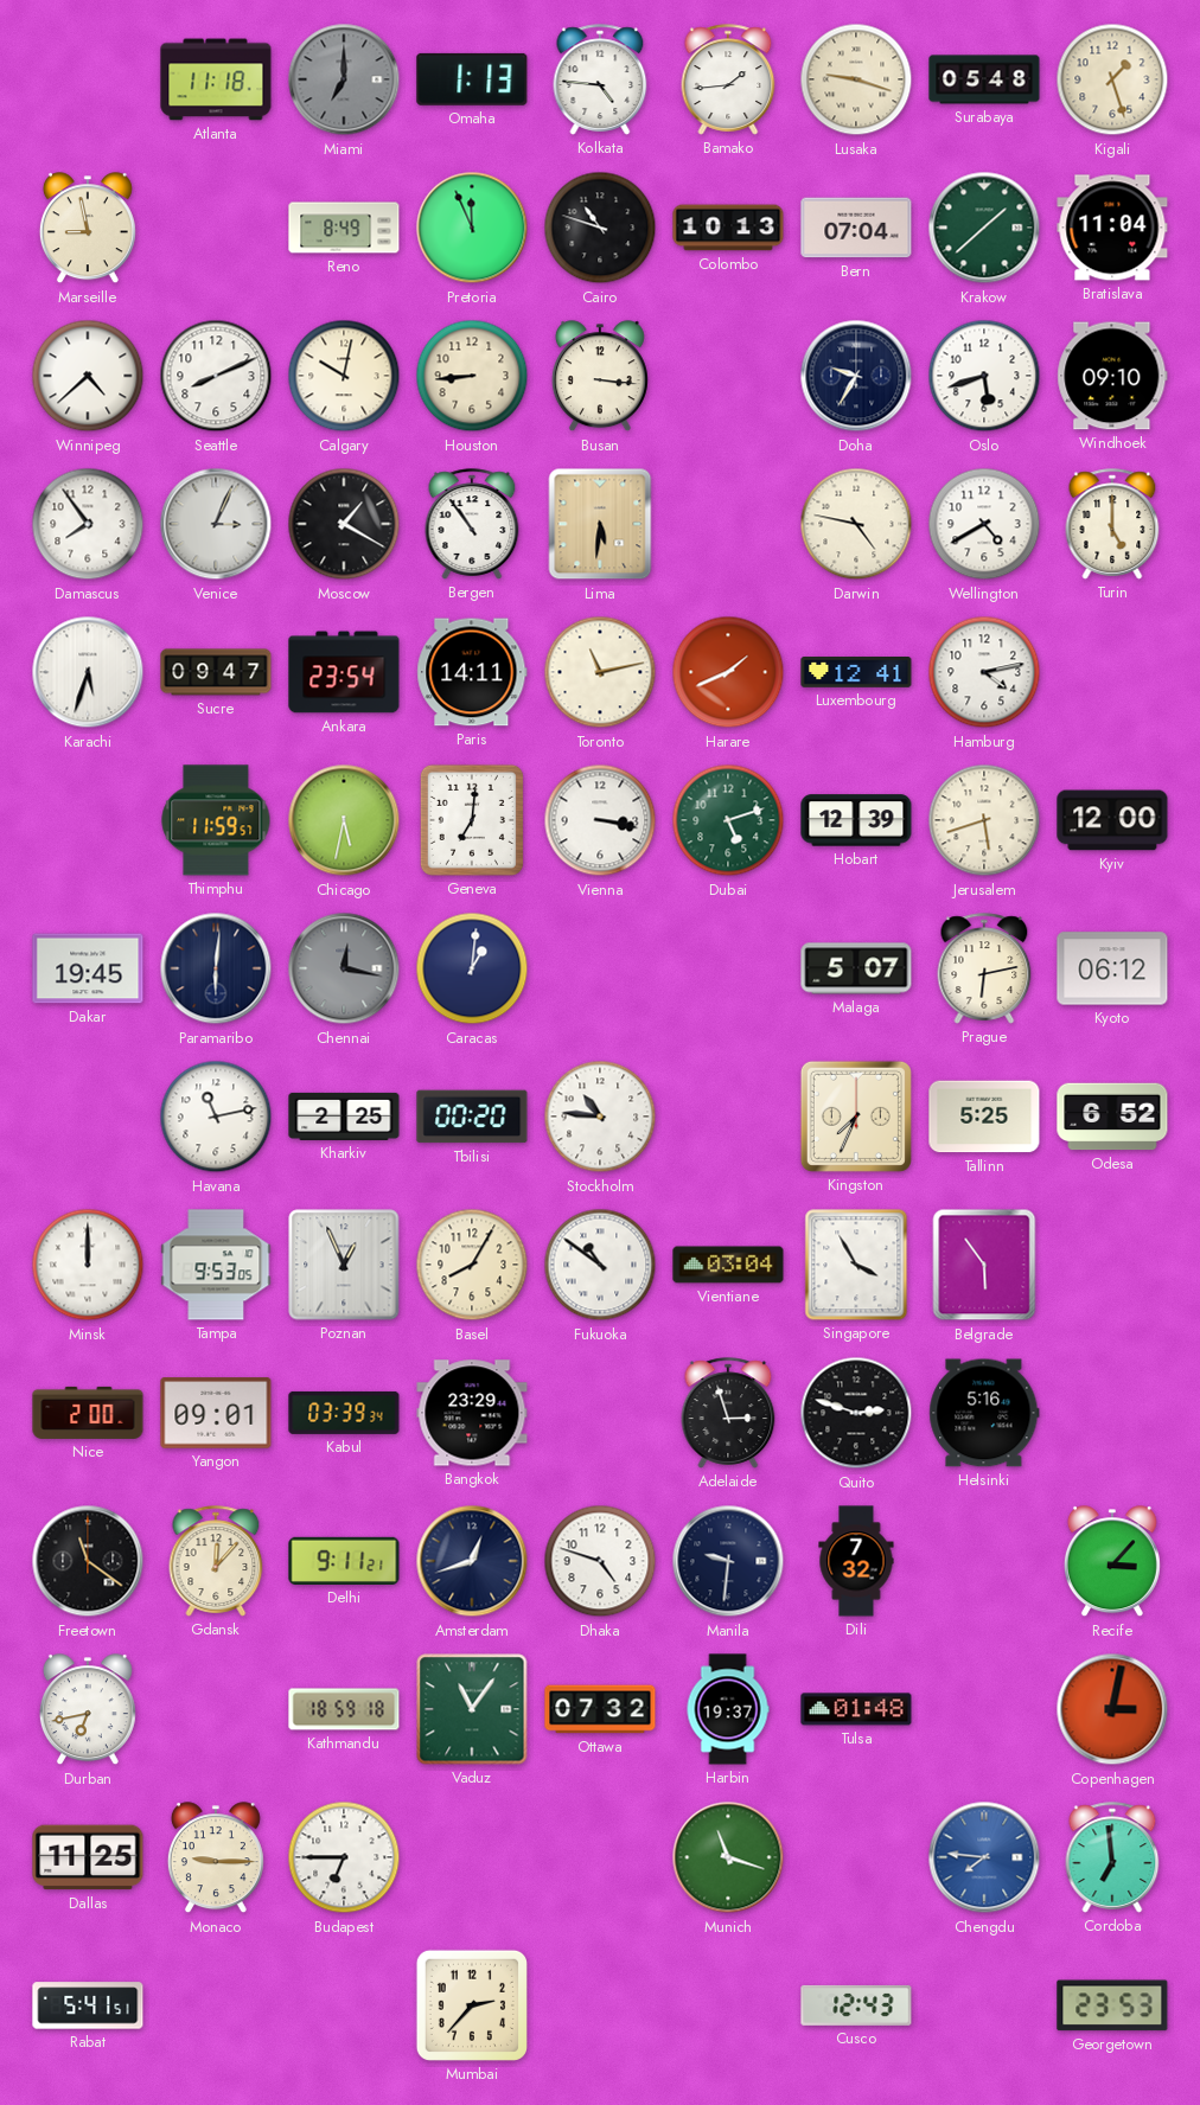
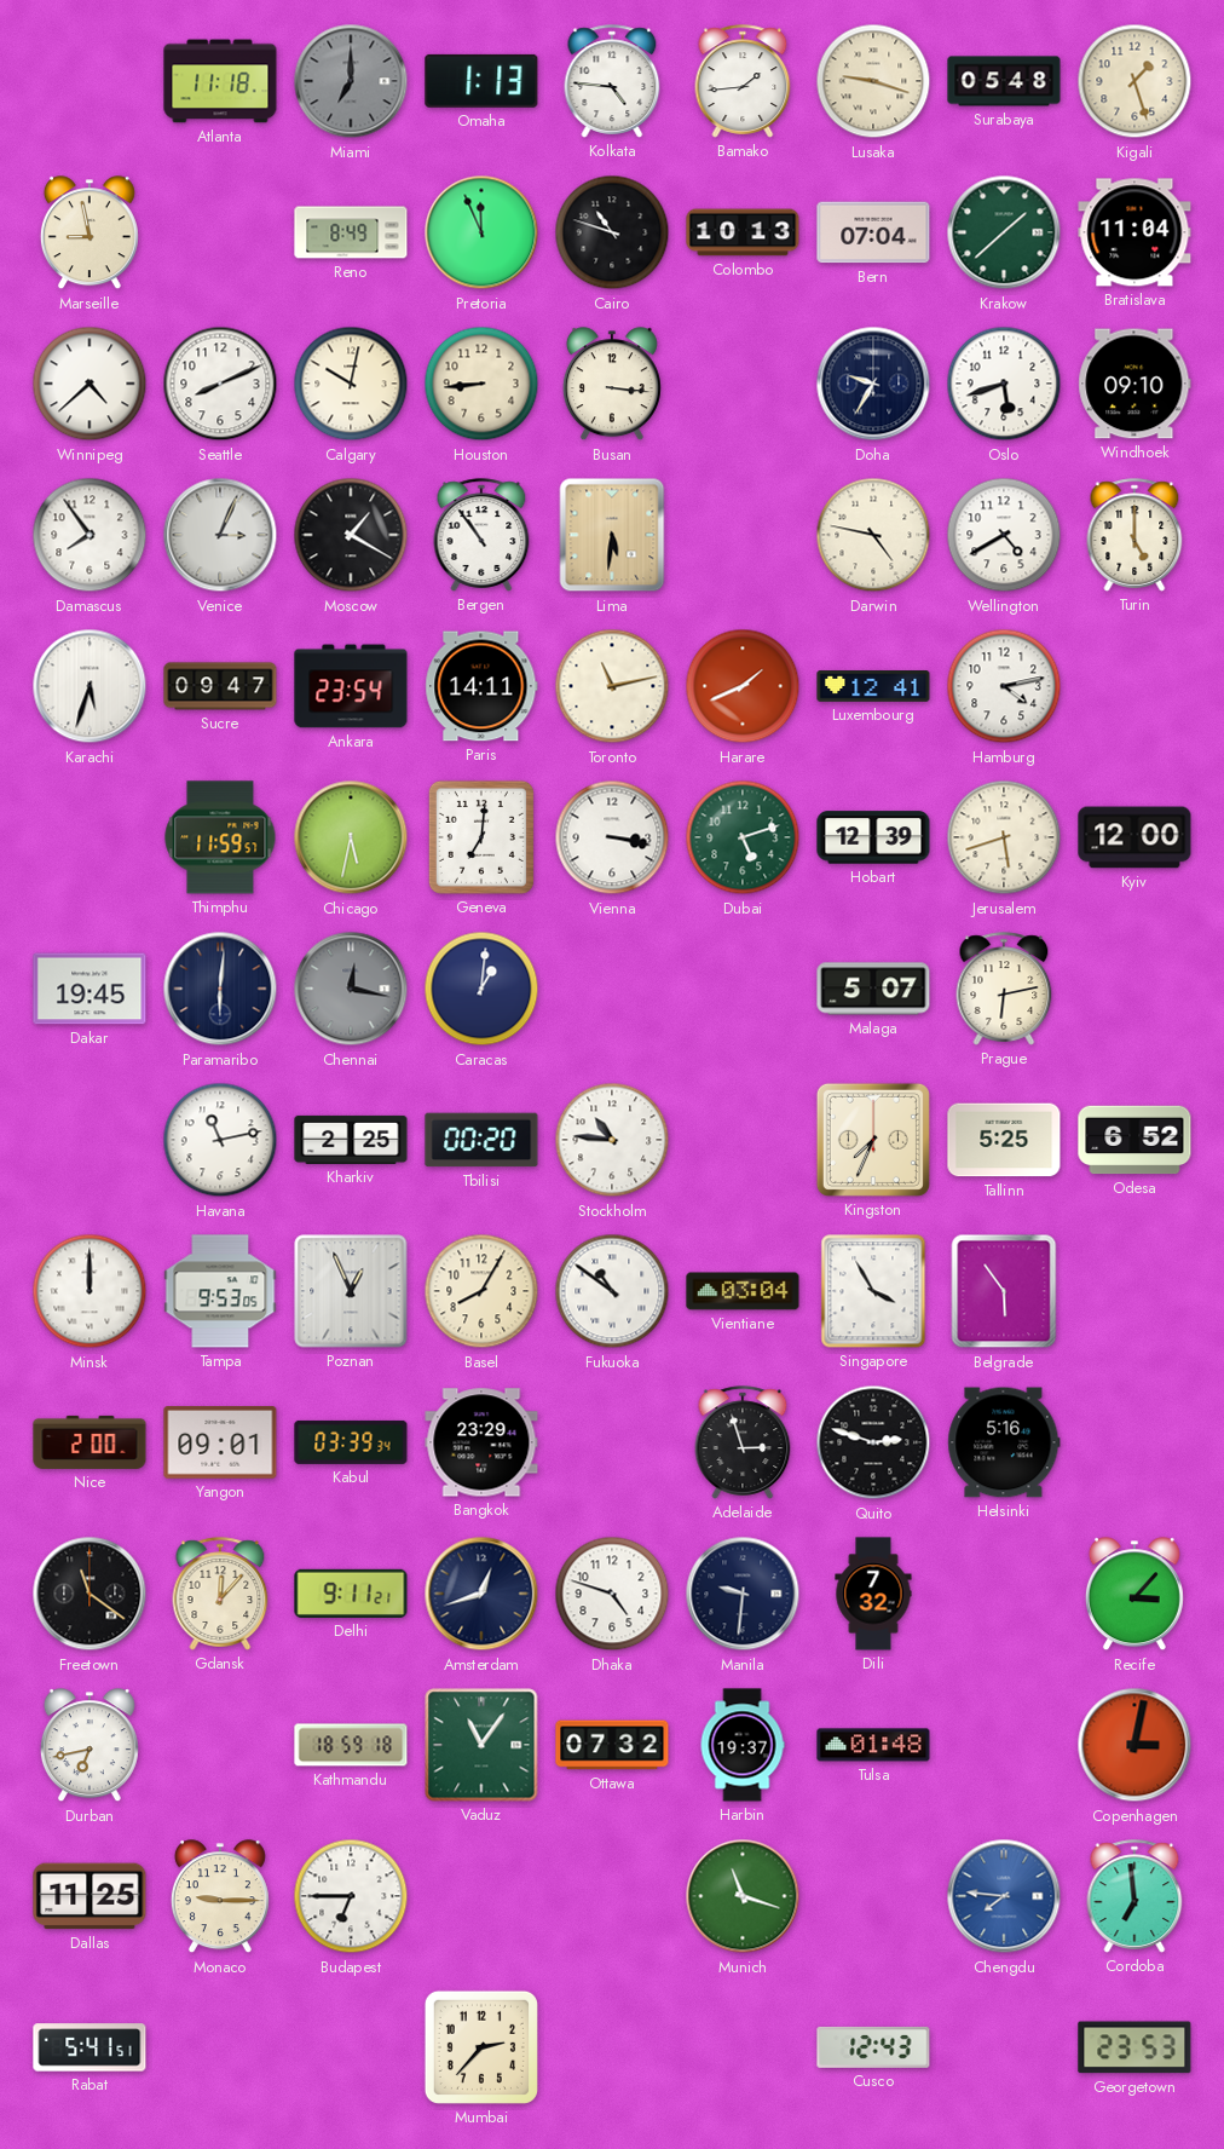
Kyoto: 06:12 -> none
